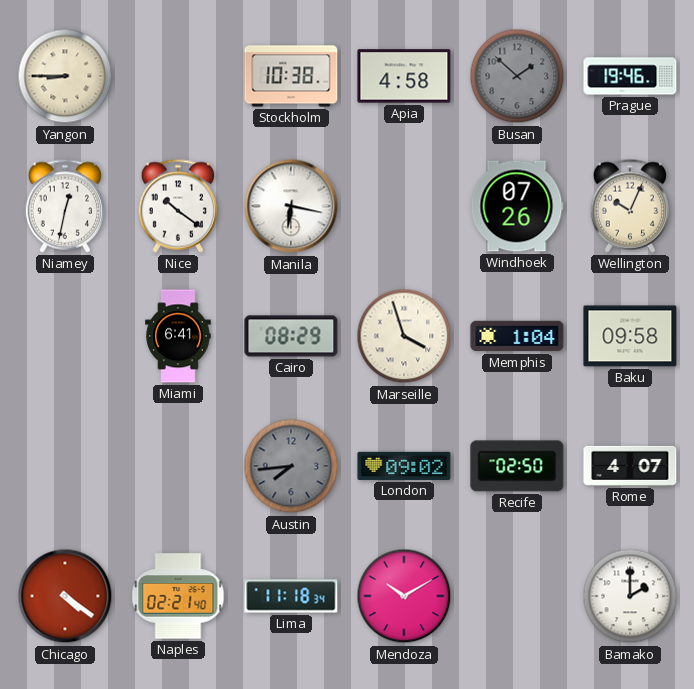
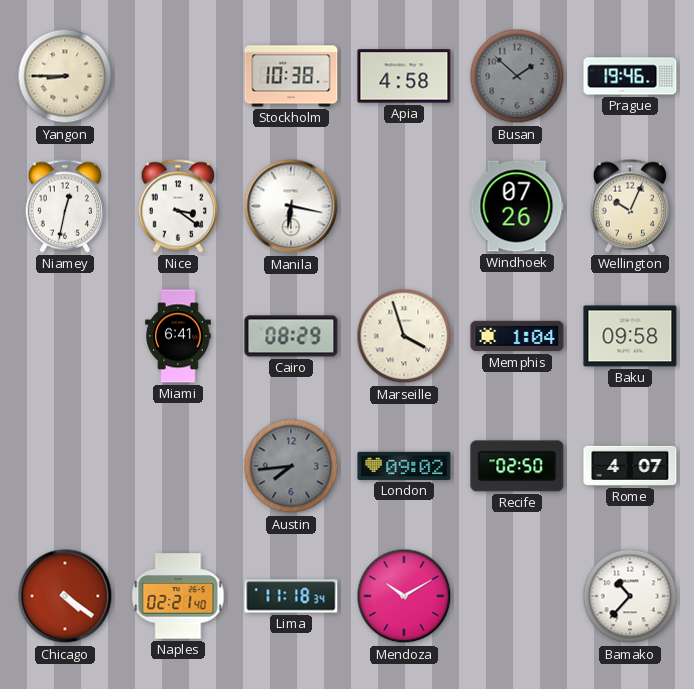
Nice: 10:21 -> 3:21
Bamako: 2:00 -> 10:37
